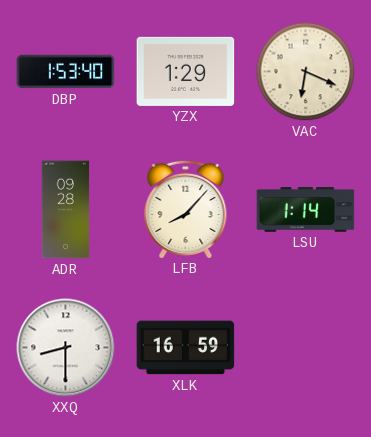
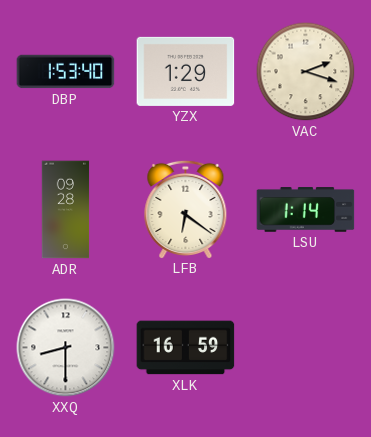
VAC: 6:19 -> 2:18
LFB: 8:07 -> 6:21
